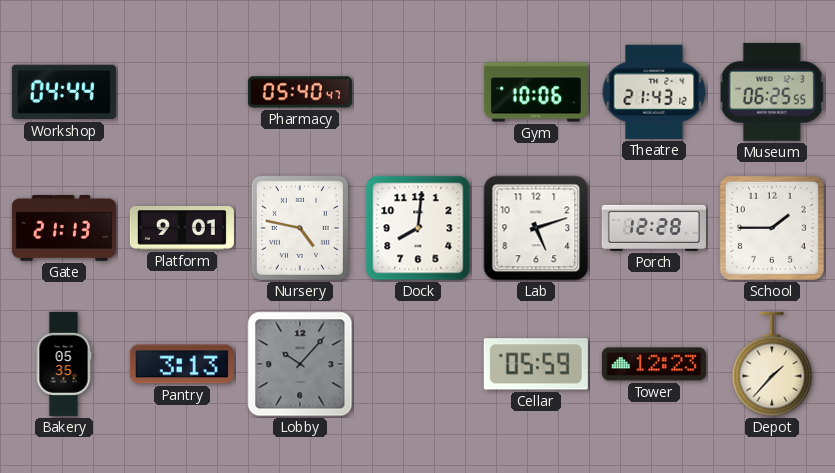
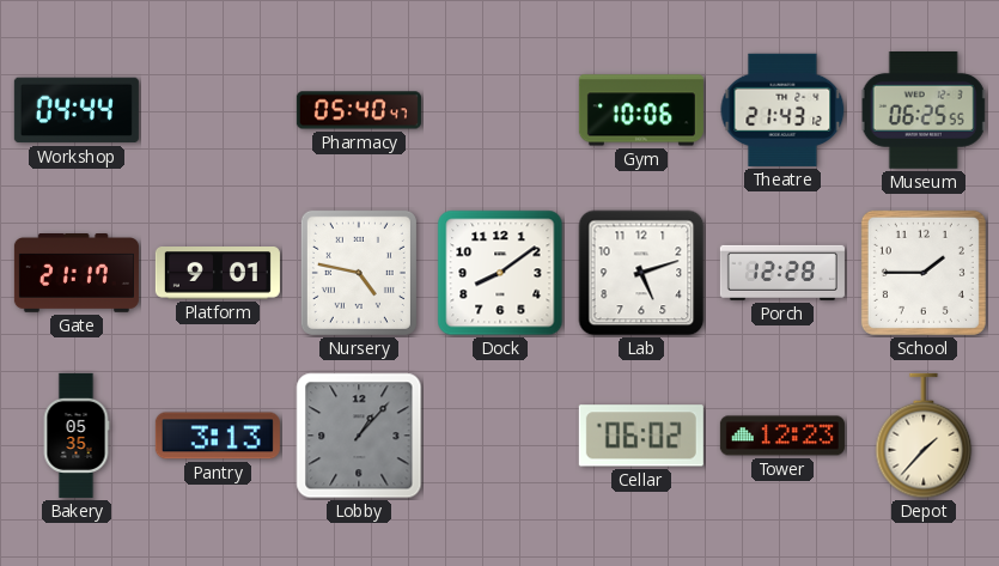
Gate: 21:13 -> 21:17
Dock: 8:01 -> 8:09
Lobby: 10:07 -> 1:07
Cellar: 05:59 -> 06:02
